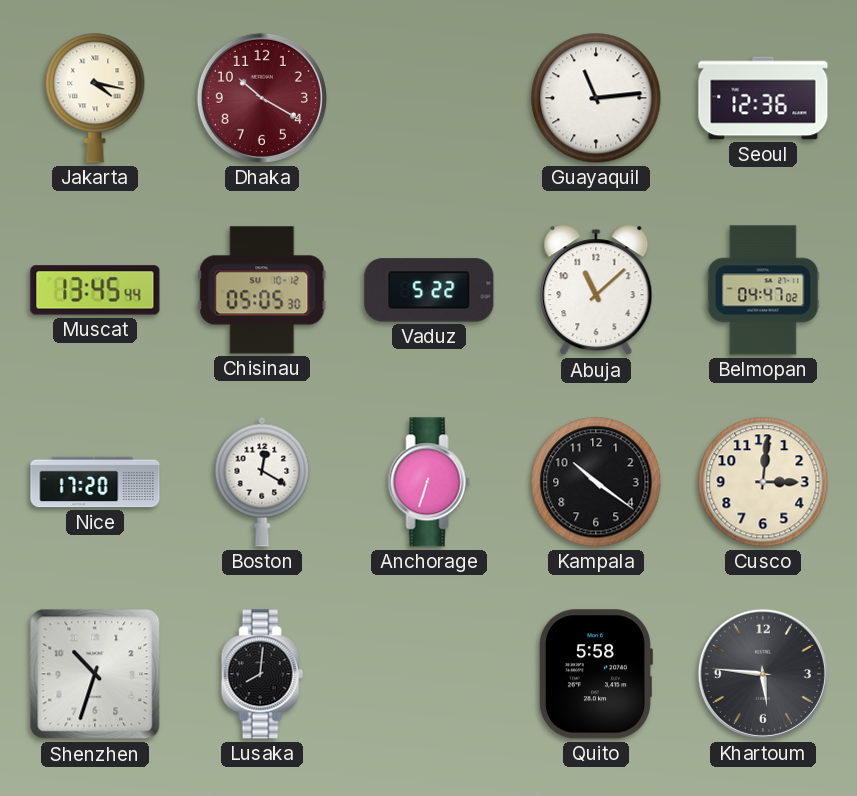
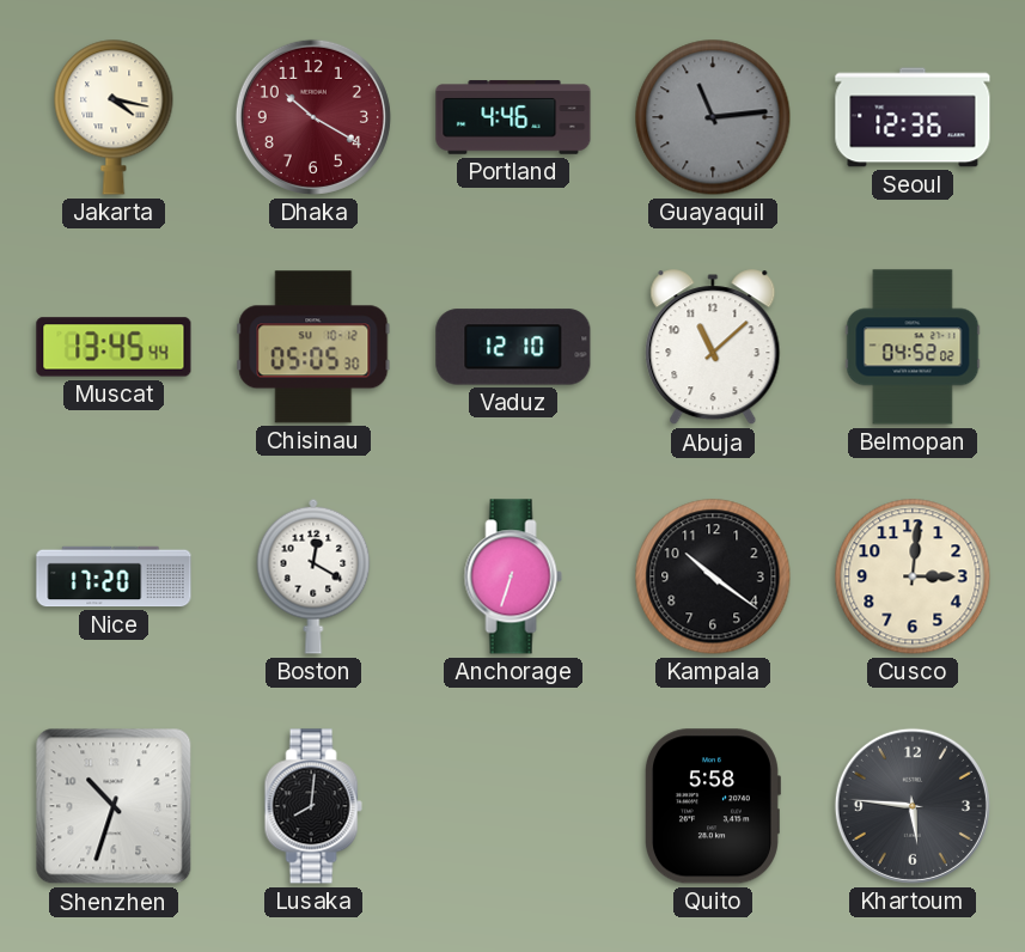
Portland: none -> 4:46
Guayaquil dial: white -> grey
Vaduz: 5:22 -> 12:10
Belmopan: 04:47 -> 04:52
